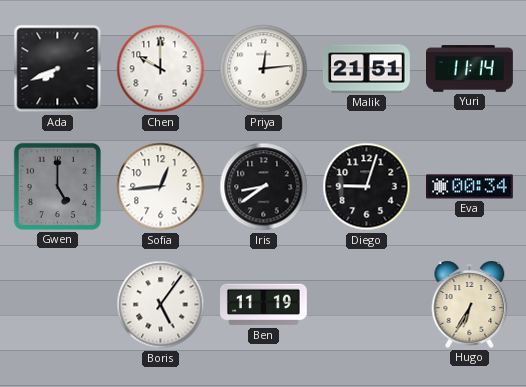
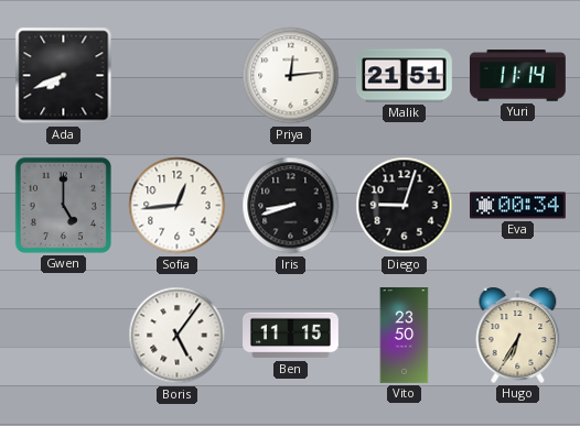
Chen: 10:00 -> none
Iris: 8:39 -> 8:42
Ben: 11:19 -> 11:15
Vito: none -> 23:50
